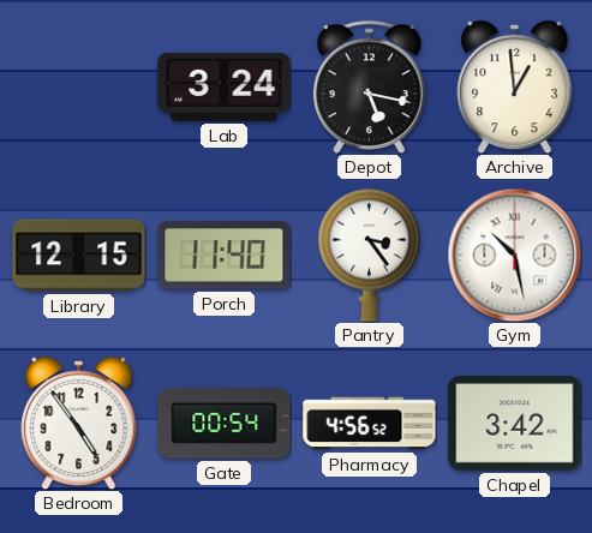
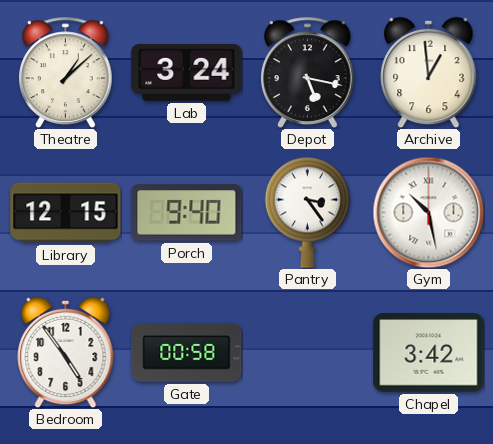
Theatre: none -> 1:08
Porch: 11:40 -> 9:40
Gate: 00:54 -> 00:58
Pharmacy: 4:56 -> none
